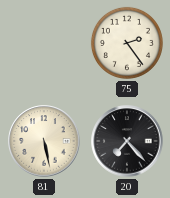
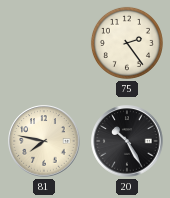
81: 5:28 -> 7:47
20: 7:23 -> 10:25
